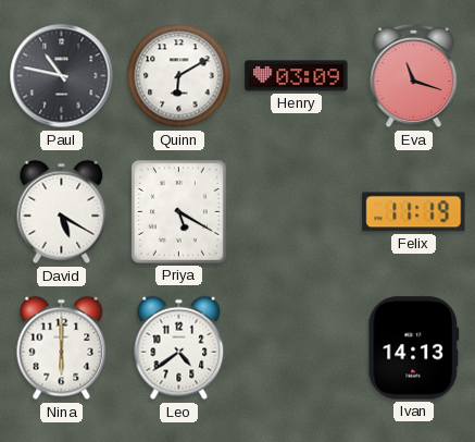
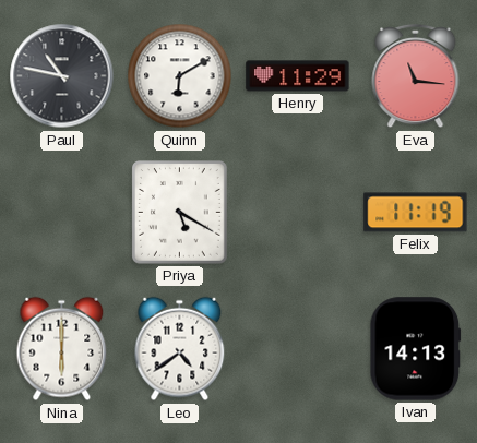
Henry: 03:09 -> 11:29
Eva: 11:18 -> 11:16
David: 5:20 -> none
